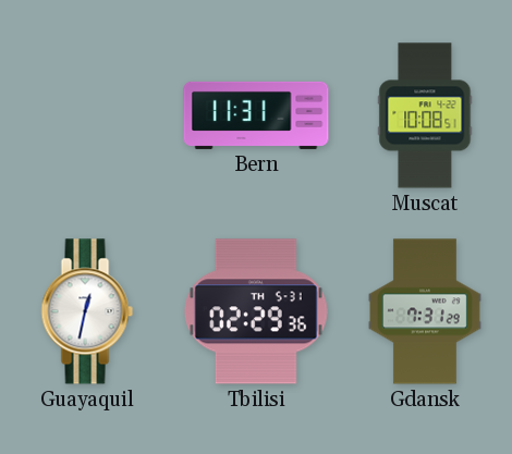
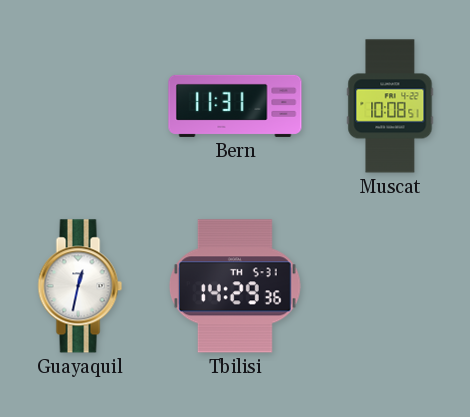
Tbilisi: 02:29 -> 14:29
Gdansk: 7:31 -> none
